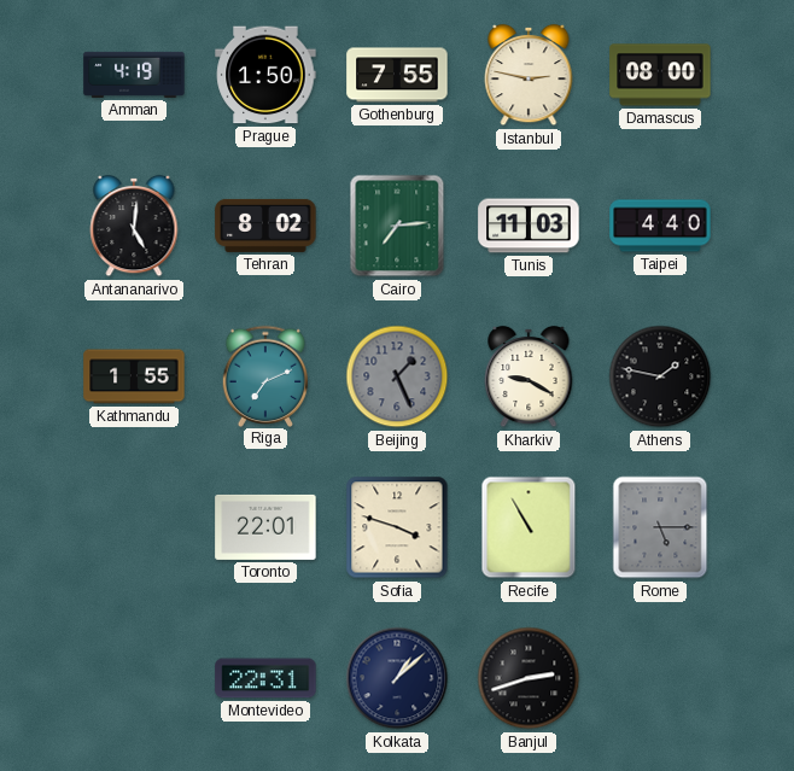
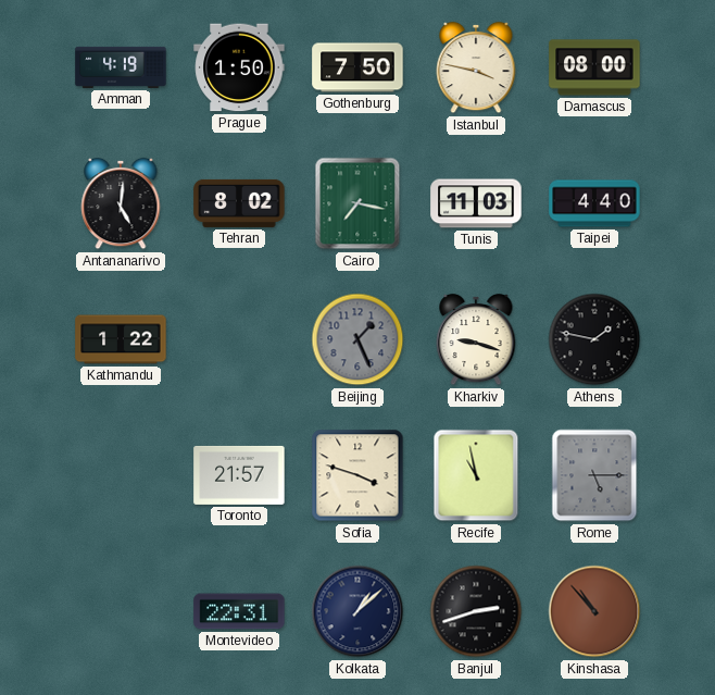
Gothenburg: 7:55 -> 7:50
Istanbul: 2:47 -> 3:47
Cairo: 7:14 -> 7:17
Kathmandu: 1:55 -> 1:22
Riga: 7:11 -> none
Kharkiv: 9:20 -> 9:18
Toronto: 22:01 -> 21:57
Recife: 10:55 -> 10:58
Kinshasa: none -> 10:53
